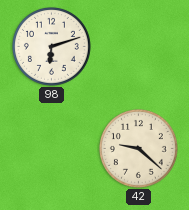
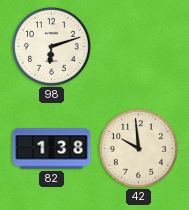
82: none -> 1:38
42: 9:22 -> 9:59
